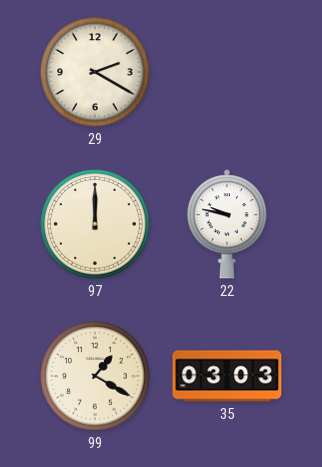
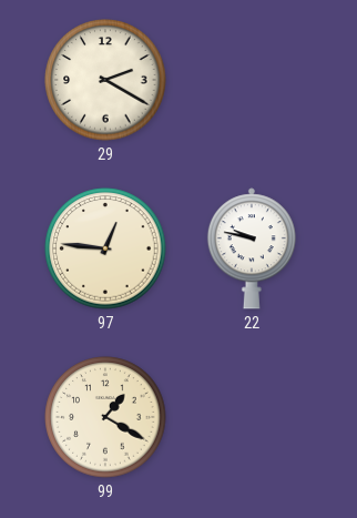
97: 12:00 -> 12:46
35: 03:03 -> none
